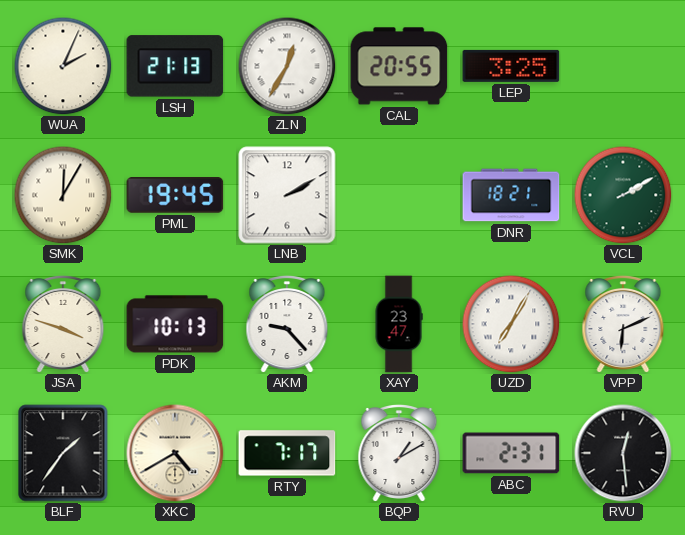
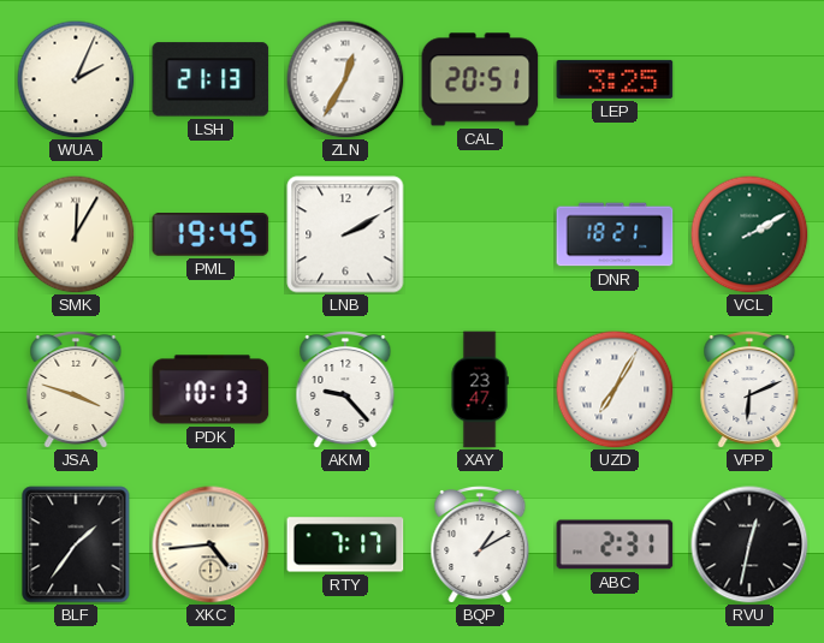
CAL: 20:55 -> 20:51
XKC: 4:40 -> 4:44
RVU: 12:29 -> 12:32
